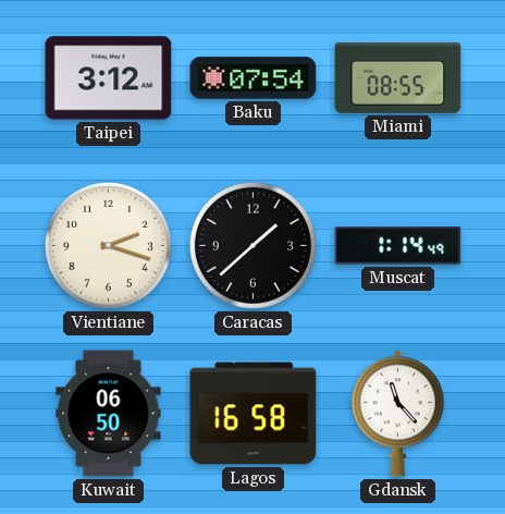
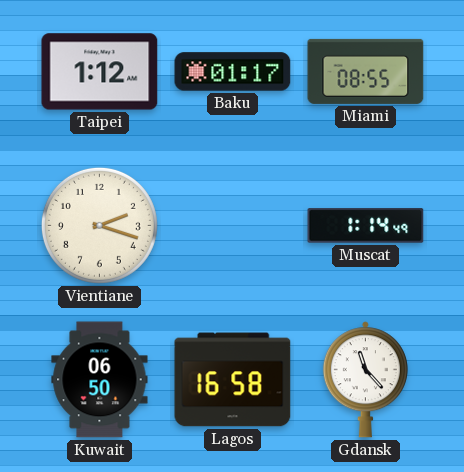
Taipei: 3:12 -> 1:12
Baku: 07:54 -> 01:17
Caracas: 1:38 -> none
